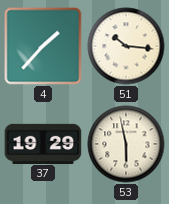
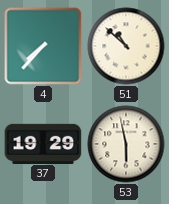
4: 1:37 -> 7:37
51: 10:16 -> 10:52
